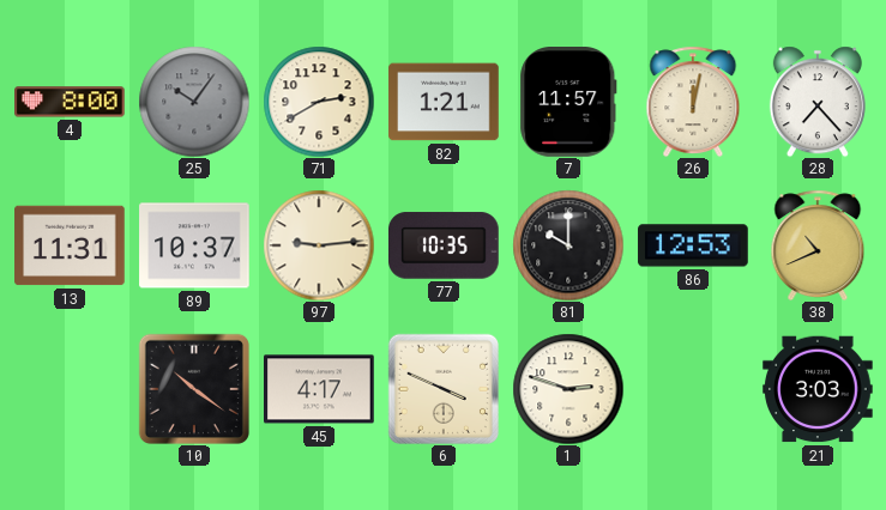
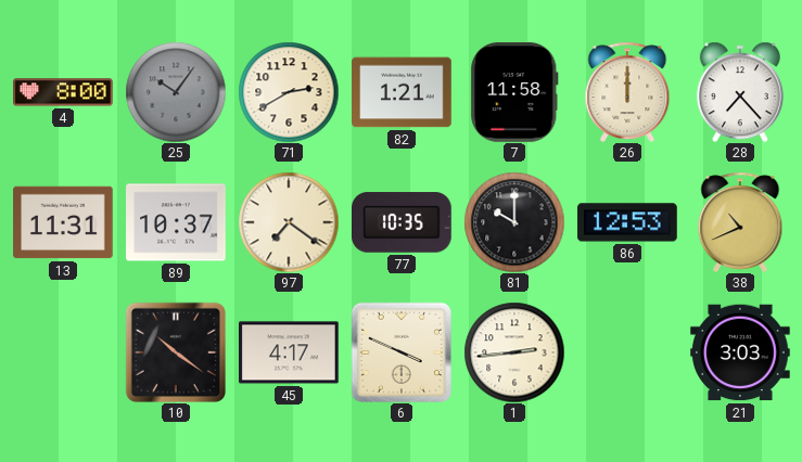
7: 11:57 -> 11:58
26: 12:02 -> 12:00
97: 9:14 -> 7:21
1: 2:48 -> 2:44
